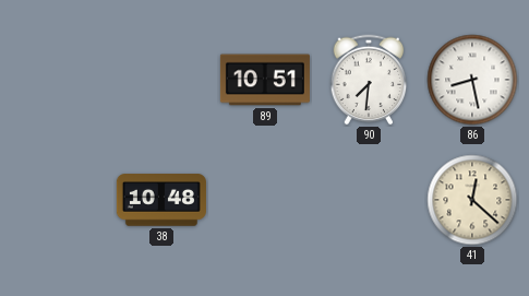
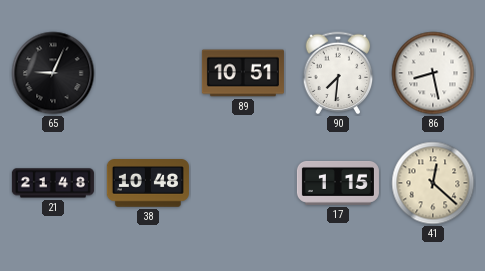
65: none -> 9:04
21: none -> 21:48
17: none -> 1:15
